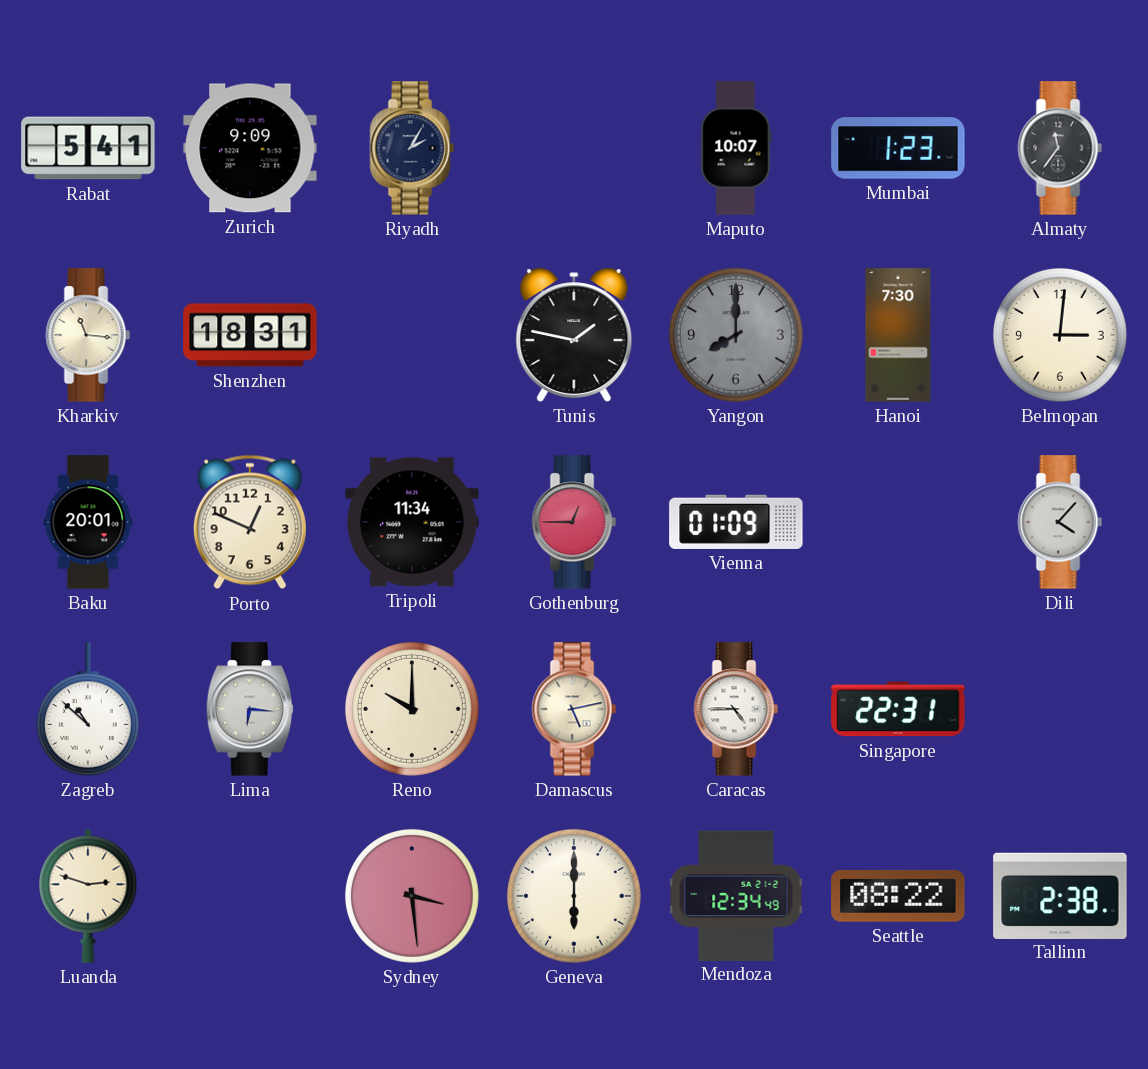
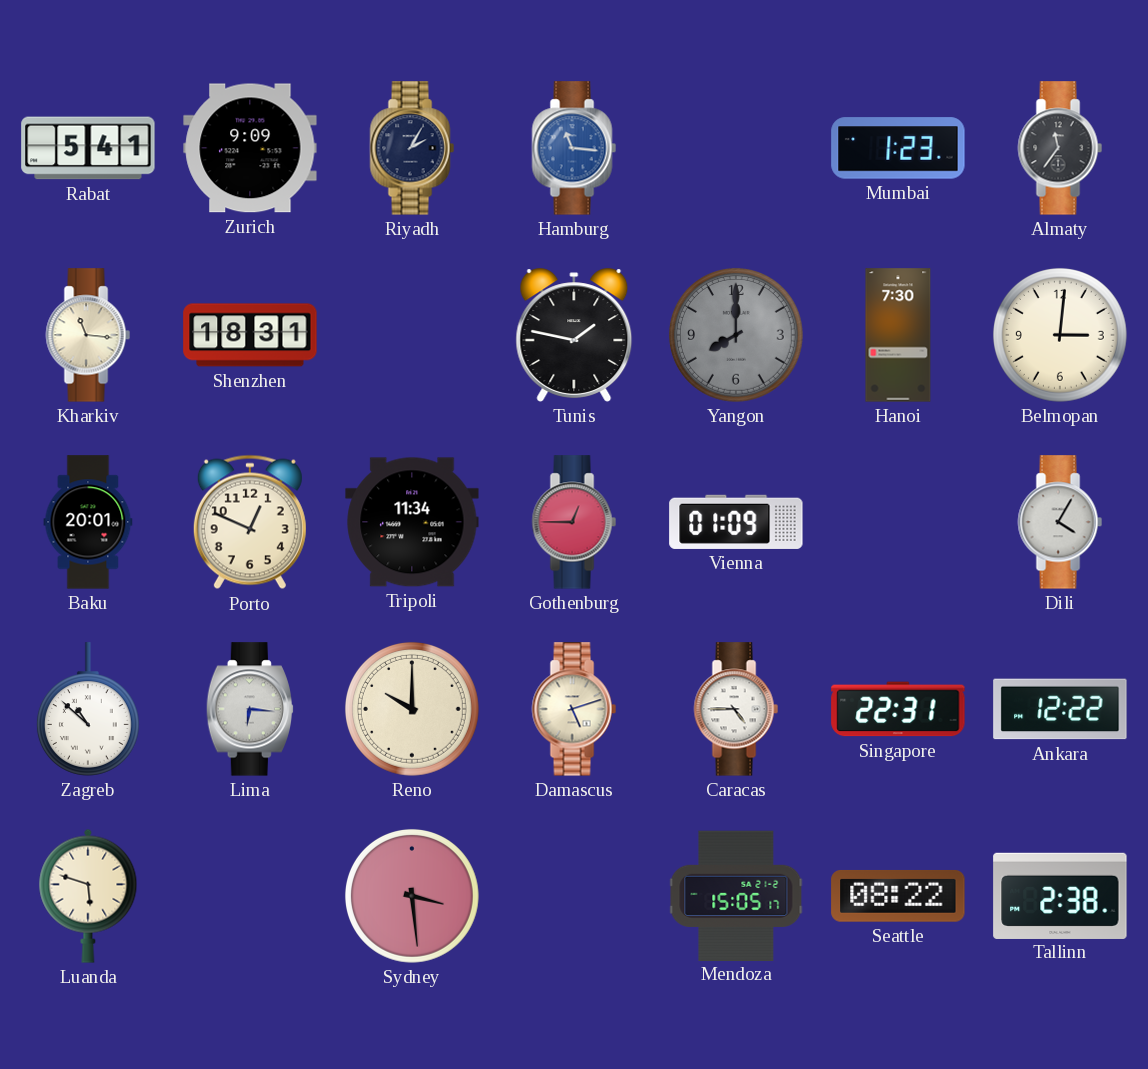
Hamburg: none -> 11:16
Maputo: 10:07 -> none
Dili: 4:07 -> 4:05
Damascus: 5:13 -> 5:12
Ankara: none -> 12:22
Luanda: 2:48 -> 5:48
Geneva: 6:00 -> none
Mendoza: 12:34 -> 15:05
